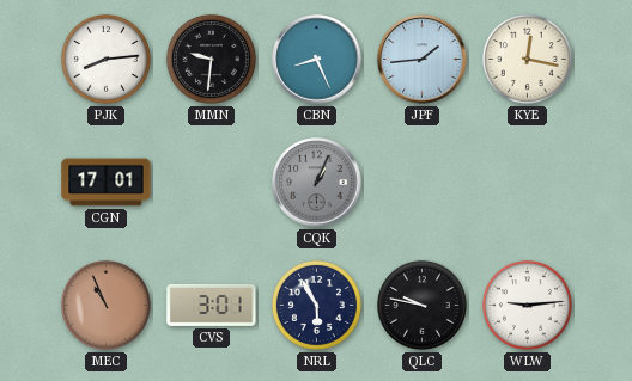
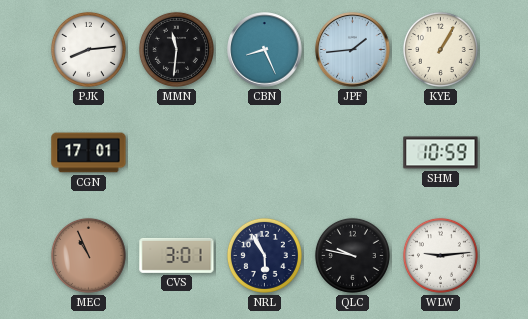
MMN: 9:31 -> 11:31
KYE: 12:17 -> 1:05
CQK: 1:04 -> none
SHM: none -> 10:59
